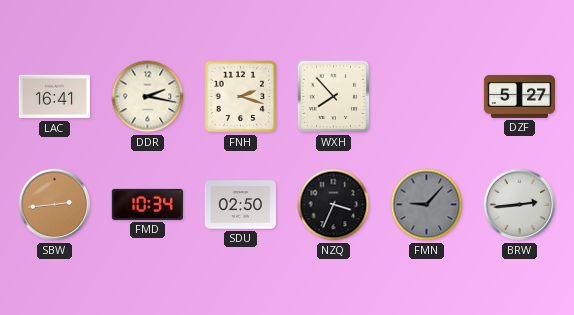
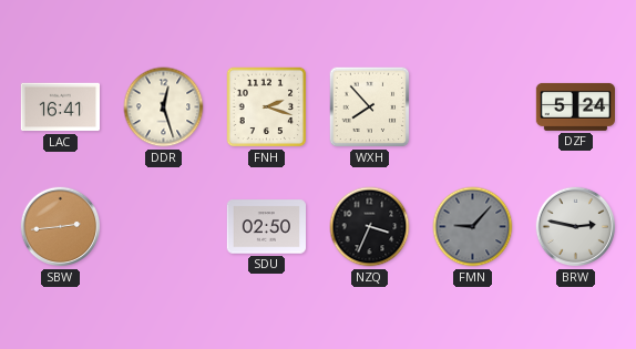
DDR: 2:17 -> 12:27
DZF: 5:27 -> 5:24
FMD: 10:34 -> none
BRW: 2:44 -> 2:47
